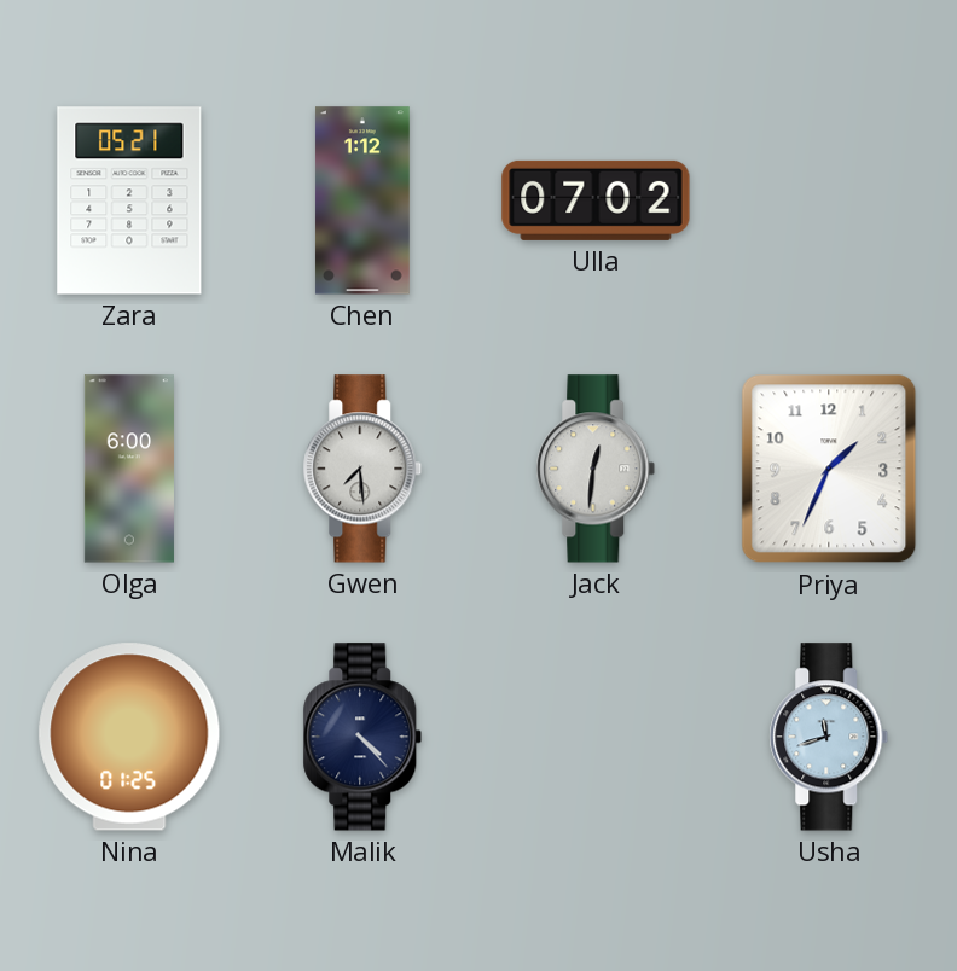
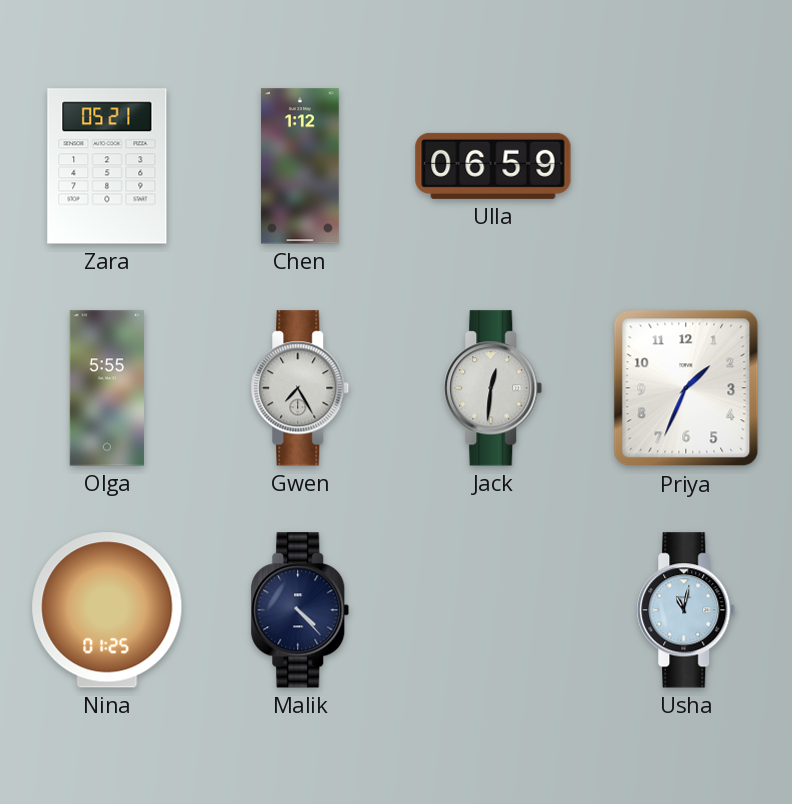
Ulla: 07:02 -> 06:59
Olga: 6:00 -> 5:55
Gwen: 7:29 -> 7:25
Usha: 11:42 -> 11:02
